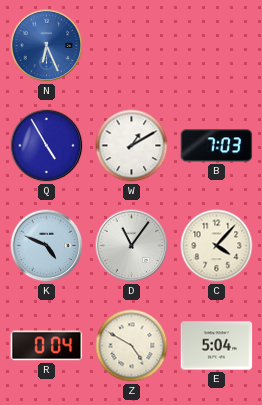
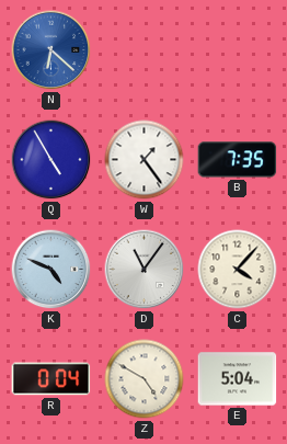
N: 6:26 -> 6:22
W: 1:10 -> 1:24
B: 7:03 -> 7:35
